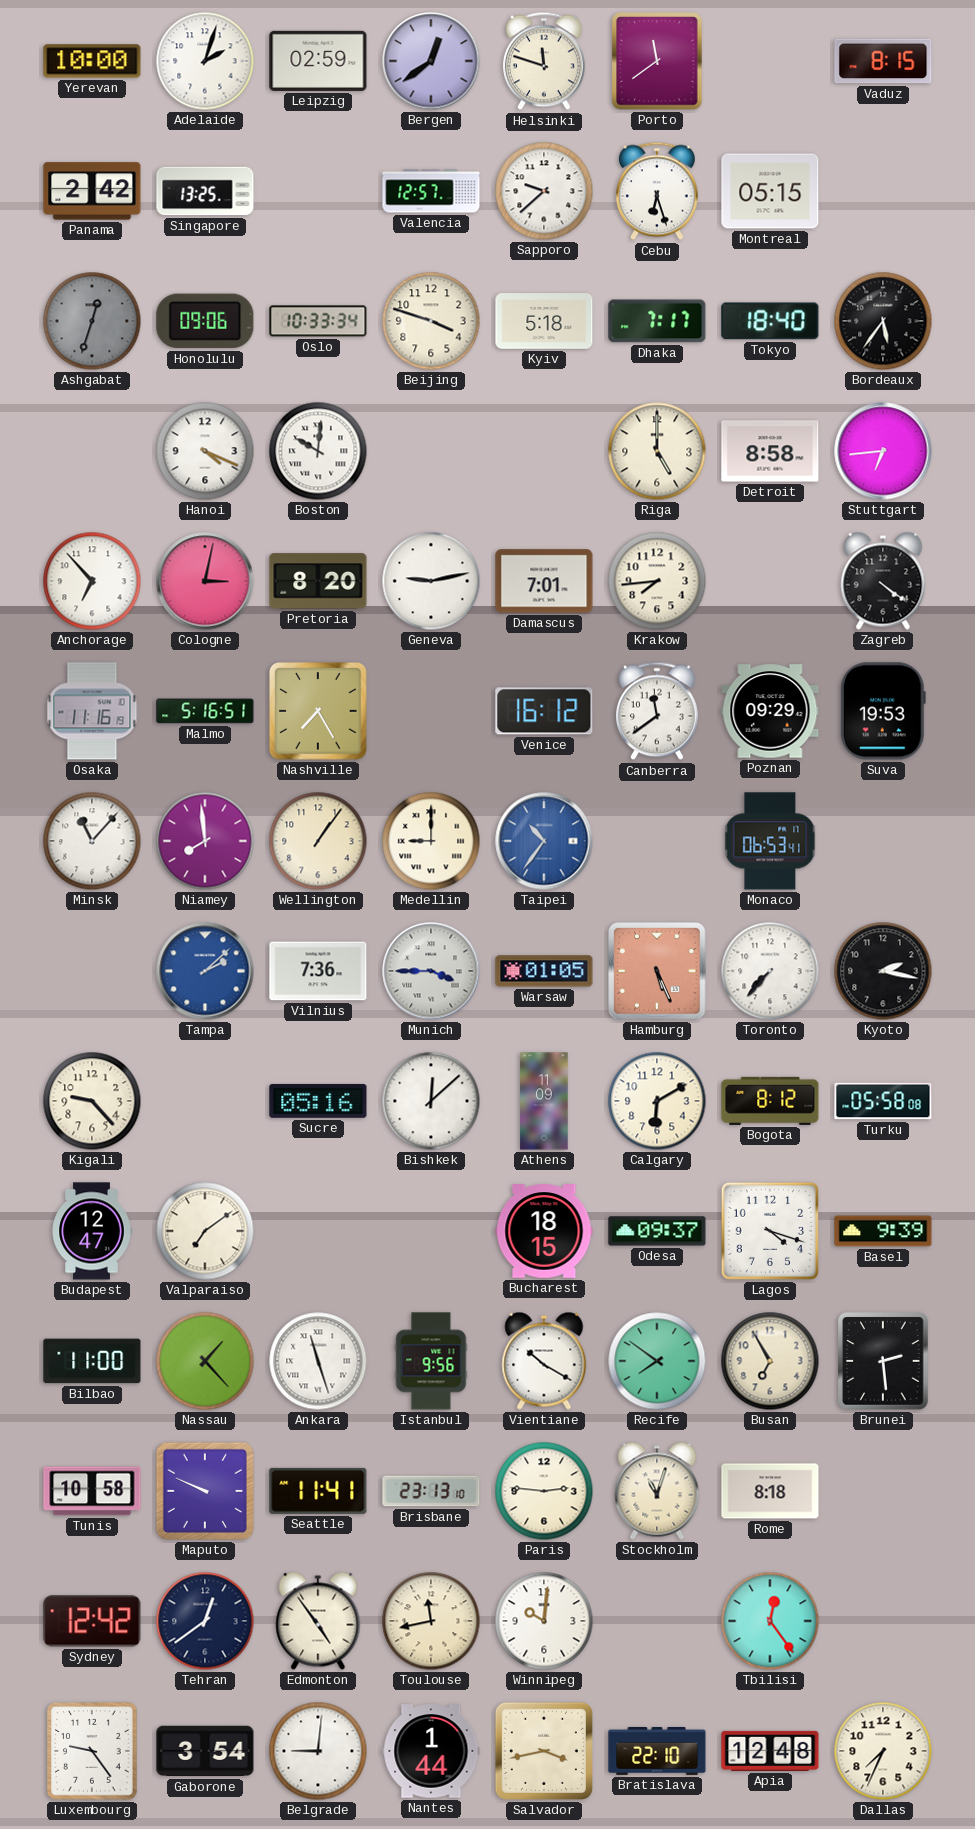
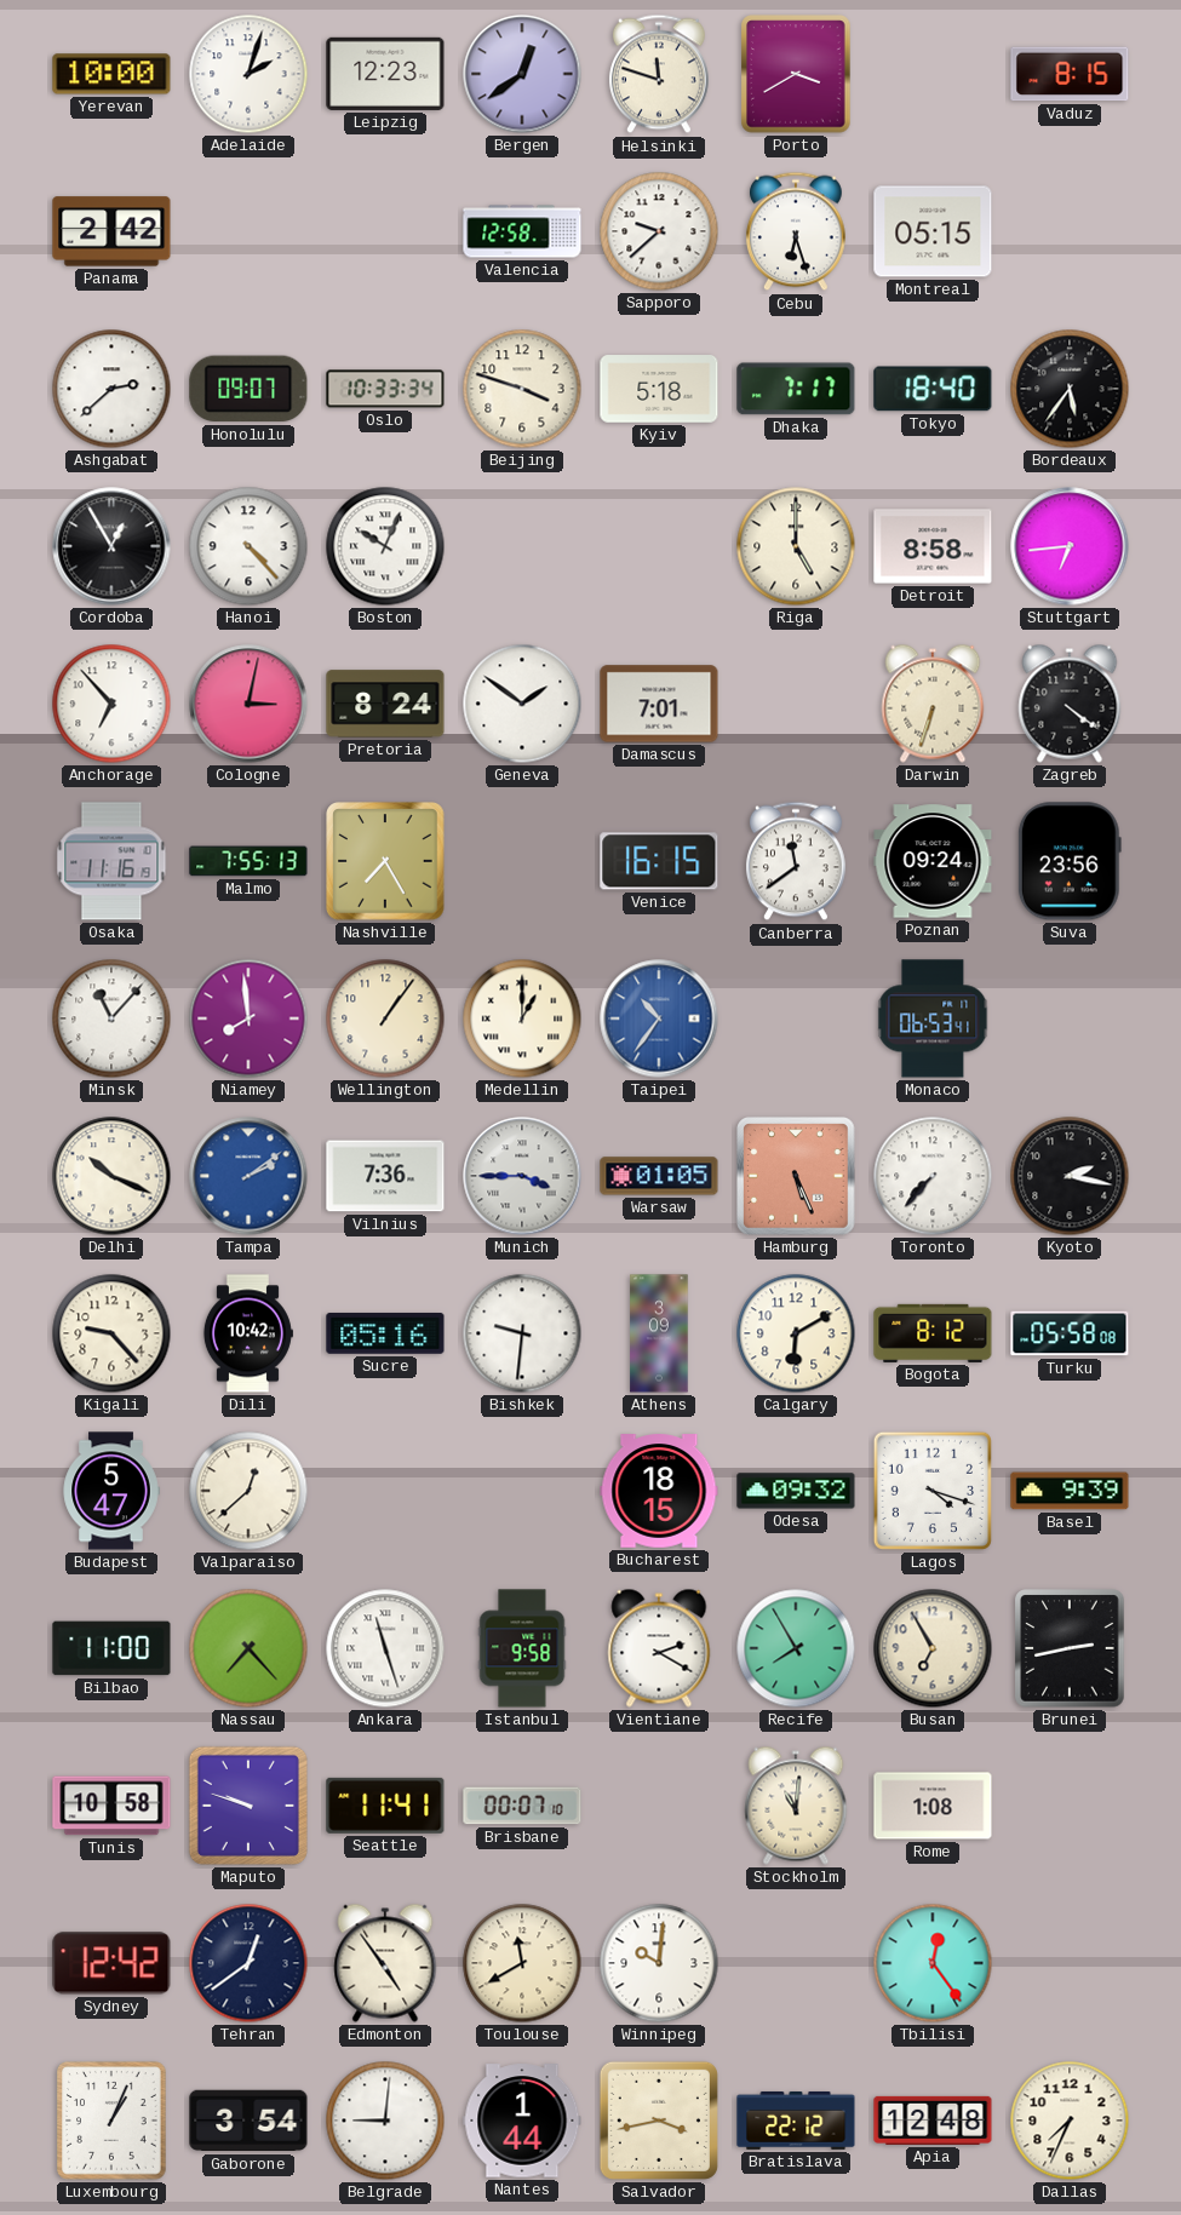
Leipzig: 02:59 -> 12:23
Porto: 11:39 -> 3:40
Singapore: 13:25 -> none
Valencia: 12:57 -> 12:58
Ashgabat: 12:33 -> 2:38
Ashgabat dial: grey -> white
Honolulu: 09:06 -> 09:07
Cordoba: none -> 12:55
Hanoi: 4:19 -> 4:23
Boston: 10:01 -> 10:04
Pretoria: 8:20 -> 8:24
Geneva: 9:13 -> 1:51
Krakow: 7:44 -> none
Darwin: none -> 6:33
Malmo: 5:16 -> 7:55
Venice: 16:12 -> 16:15
Poznan: 09:29 -> 09:24
Suva: 19:53 -> 23:56
Medellin: 9:00 -> 1:00
Delhi: none -> 10:19
Tampa: 2:08 -> 2:09
Dili: none -> 10:42
Bishkek: 12:08 -> 9:31
Athens: 11:09 -> 3:09
Budapest: 12:47 -> 5:47
Valparaiso: 7:09 -> 12:38
Odesa: 09:37 -> 09:32
Nassau: 1:23 -> 7:23
Istanbul: 9:56 -> 9:58
Vientiane: 10:20 -> 2:20
Recife: 7:51 -> 7:55
Brunei: 2:29 -> 2:43
Maputo: 9:49 -> 9:48
Brisbane: 23:13 -> 00:07
Paris: 2:46 -> none
Stockholm: 11:03 -> 11:01
Rome: 8:18 -> 1:08
Toulouse: 11:43 -> 11:40
Luxembourg: 9:24 -> 1:04
Bratislava: 22:10 -> 22:12
